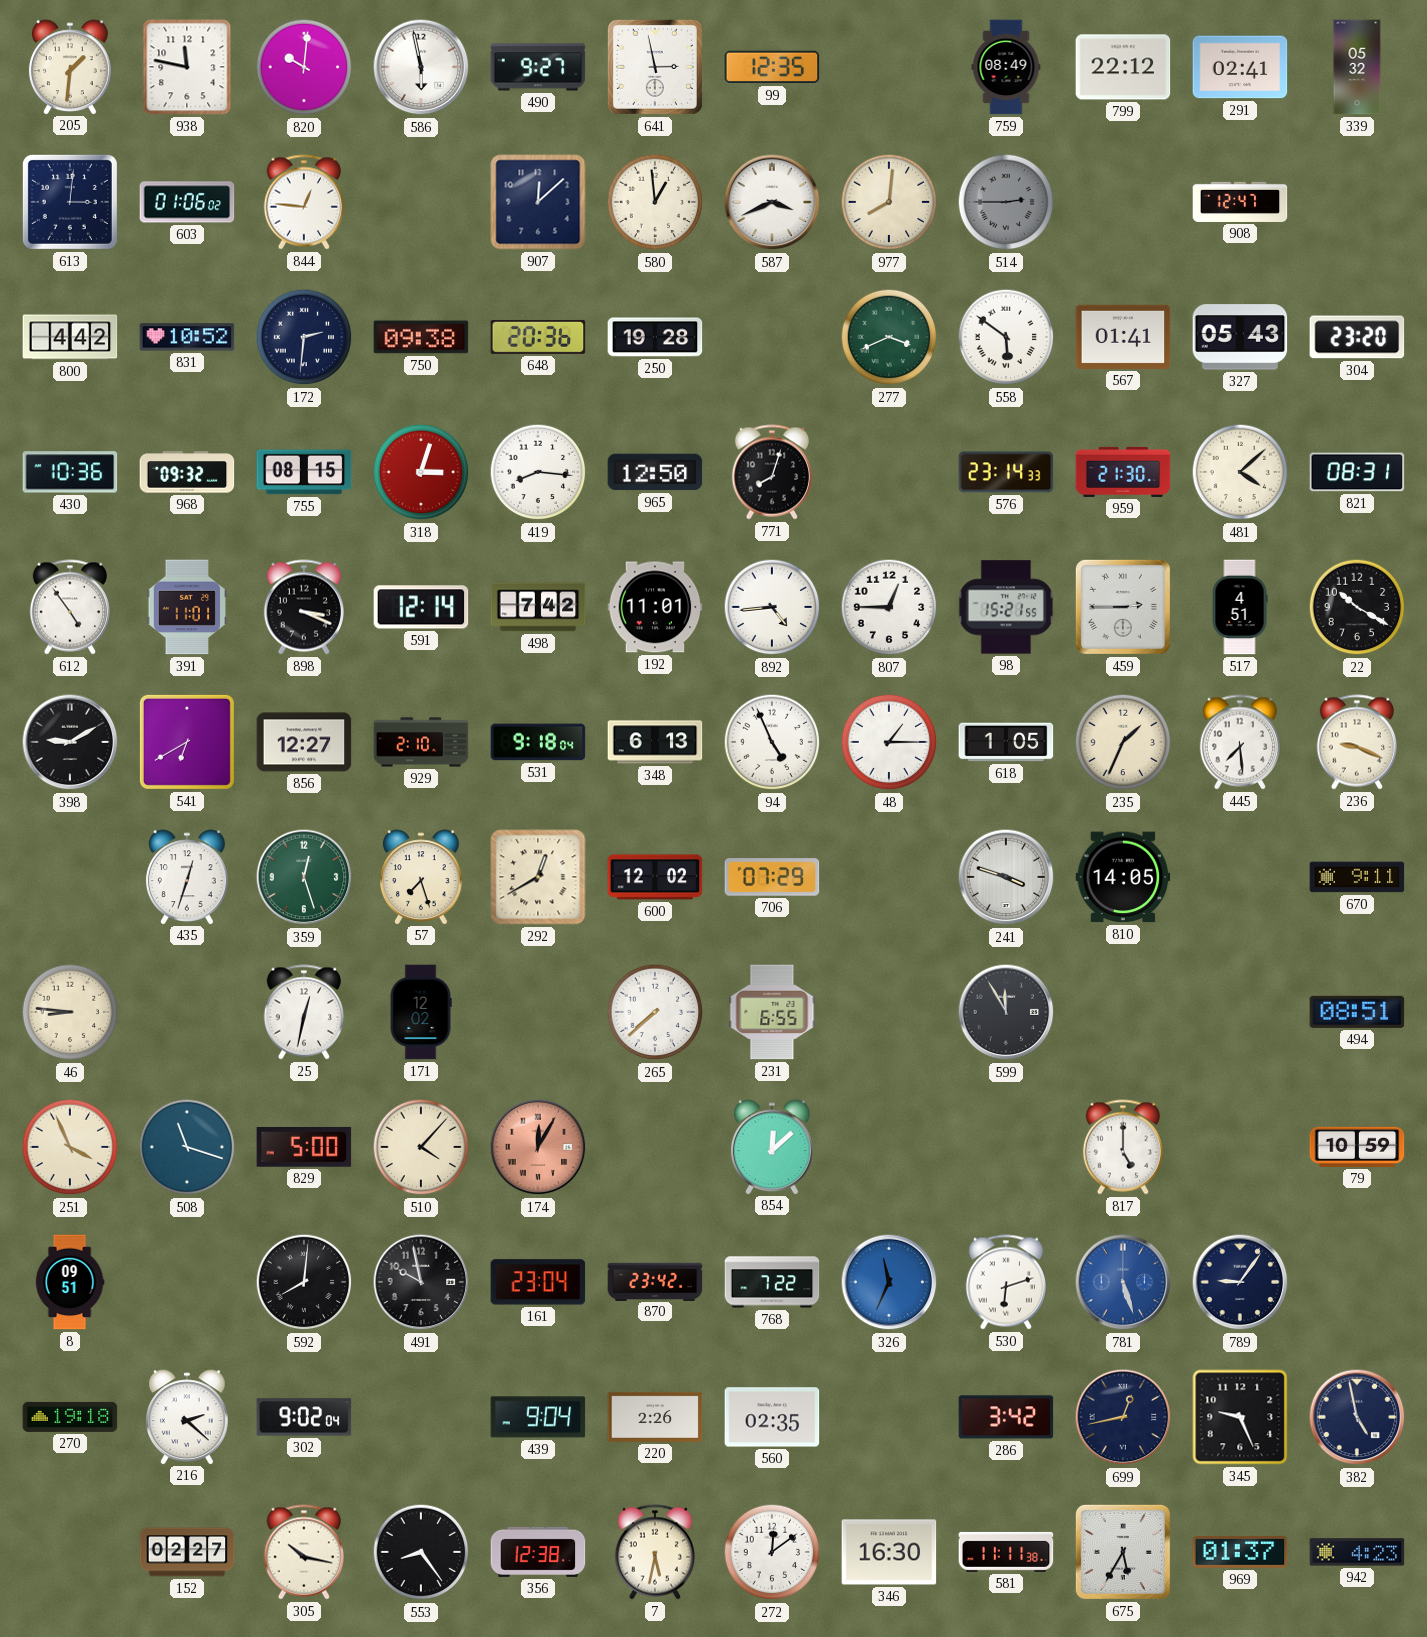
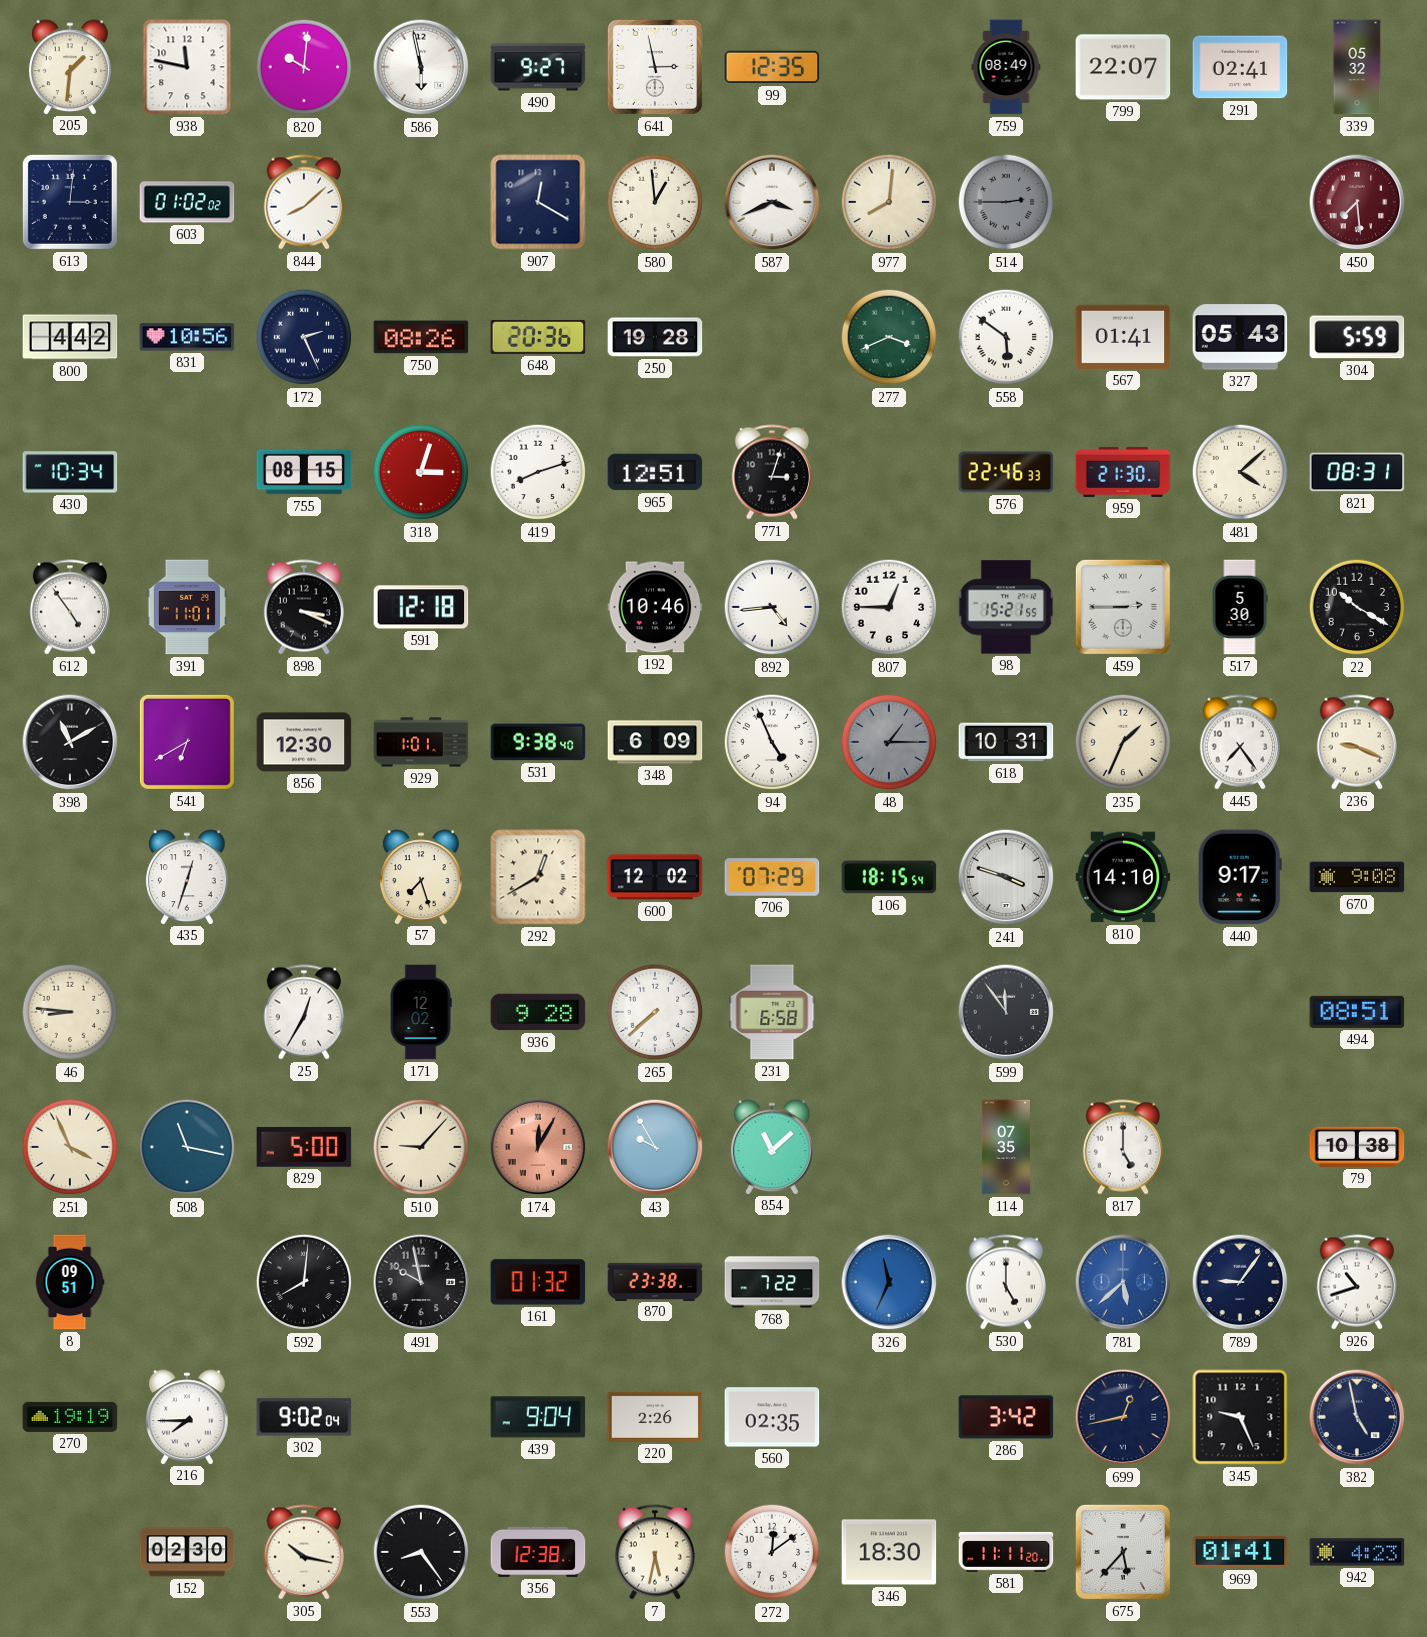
799: 22:12 -> 22:07
603: 01:06 -> 01:02
844: 12:46 -> 8:08
907: 12:08 -> 12:20
908: 12:47 -> none
450: none -> 7:29
831: 10:52 -> 10:56
172: 2:31 -> 2:26
750: 09:38 -> 08:26
304: 23:20 -> 5:59
430: 10:36 -> 10:34
968: 09:32 -> none
419: 8:16 -> 8:12
965: 12:50 -> 12:51
771: 8:03 -> 3:03
576: 23:14 -> 22:46
591: 12:14 -> 12:18
498: 7:42 -> none
192: 11:01 -> 10:46
517: 4:51 -> 5:30
398: 9:10 -> 11:10
856: 12:27 -> 12:30
929: 2:10 -> 1:01
531: 9:18 -> 9:38
348: 6:13 -> 6:09
48 dial: white -> grey
618: 1:05 -> 10:31
445: 7:29 -> 7:24
359: 12:27 -> none
106: none -> 18:15
810: 14:05 -> 14:10
440: none -> 9:17
670: 9:11 -> 9:08
25: 12:32 -> 12:35
936: none -> 9:28
231: 6:55 -> 6:58
599: 11:55 -> 11:54
508: 11:18 -> 11:17
510: 4:07 -> 9:07
43: none -> 9:55
854: 12:08 -> 11:08
114: none -> 07:35
79: 10:59 -> 10:38
161: 23:04 -> 01:32
870: 23:42 -> 23:38
530: 6:12 -> 5:00
781: 5:27 -> 5:38
926: none -> 10:42
270: 19:18 -> 19:19
216: 2:22 -> 7:45
152: 02:27 -> 02:30
346: 16:30 -> 18:30
581: 11:11:38 -> 11:11:20
675: 5:35 -> 5:37
969: 01:37 -> 01:41
